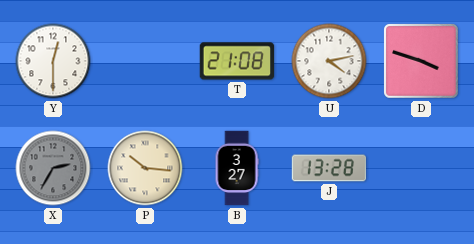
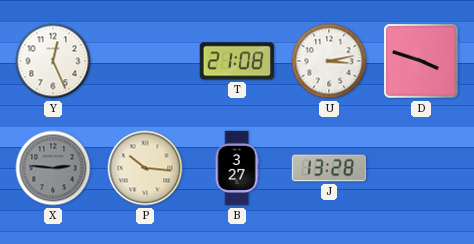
Y: 12:30 -> 12:26
U: 4:13 -> 3:13
X: 2:35 -> 2:46
